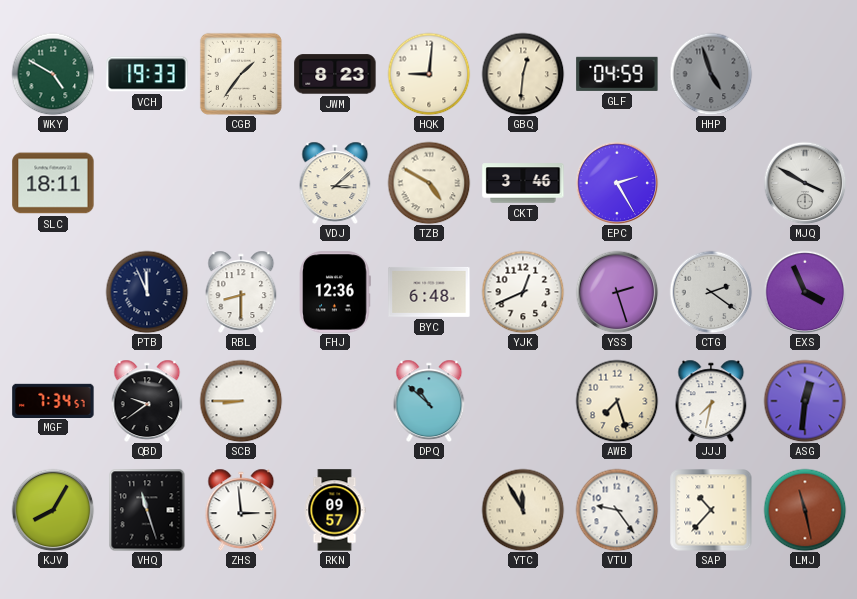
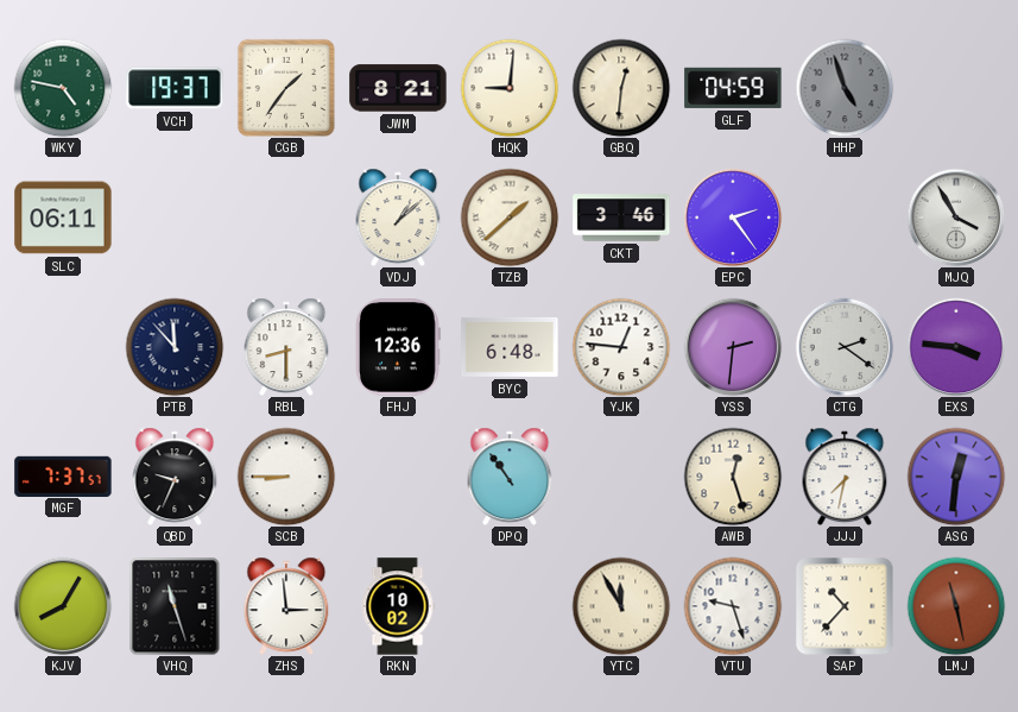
WKY: 4:50 -> 4:47
VCH: 19:33 -> 19:37
JWM: 8:23 -> 8:21
SLC: 18:11 -> 06:11
VDJ: 3:08 -> 1:08
TZB: 4:50 -> 1:38
EPC: 2:25 -> 2:24
MJQ: 3:50 -> 3:55
PTB: 11:56 -> 11:53
YJK: 12:41 -> 12:46
YSS: 2:27 -> 2:31
EXS: 3:56 -> 3:46
MGF: 7:34 -> 7:37
QBD: 9:39 -> 9:34
DPQ: 10:52 -> 10:54
AWB: 7:27 -> 12:27
RKN: 09:57 -> 10:02
VTU: 9:24 -> 9:27
